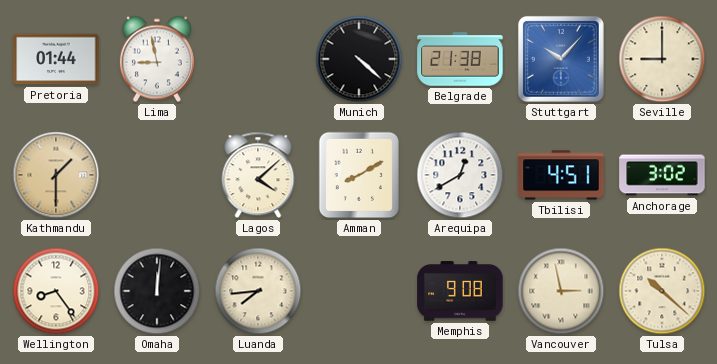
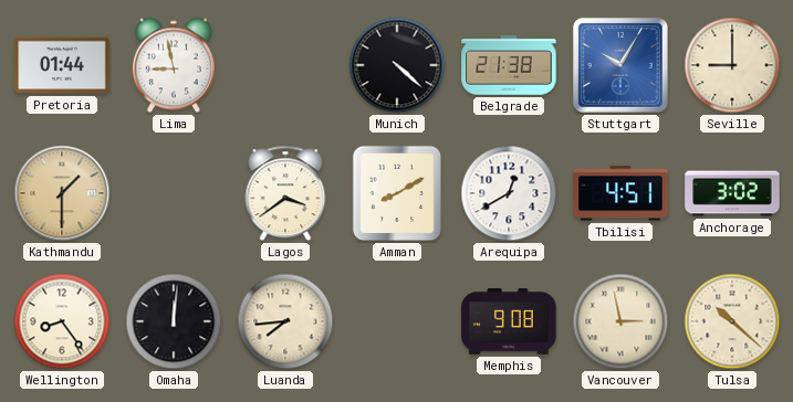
Stuttgart: 10:07 -> 10:05
Lagos: 4:08 -> 3:39
